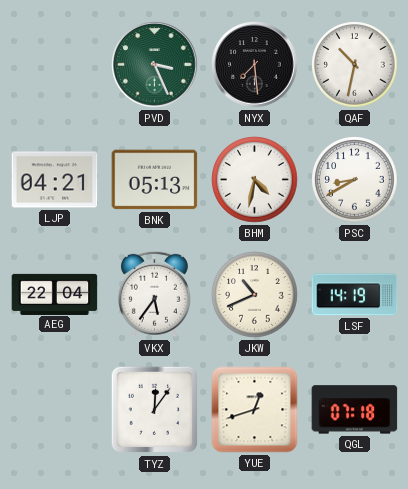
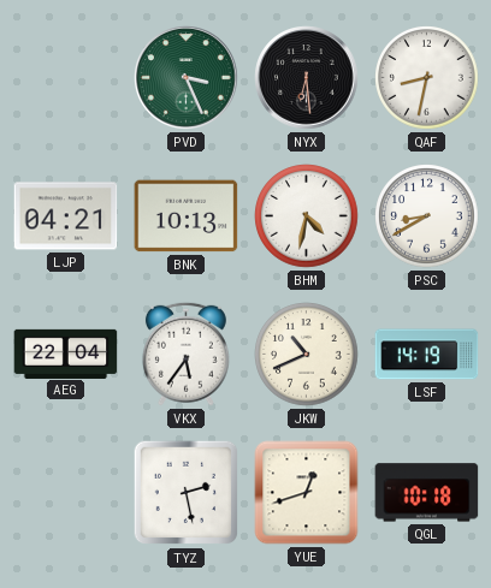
NYX: 7:29 -> 6:29
QAF: 10:32 -> 8:32
BNK: 05:13 -> 10:13
TYZ: 12:06 -> 2:28
QGL: 07:18 -> 10:18
